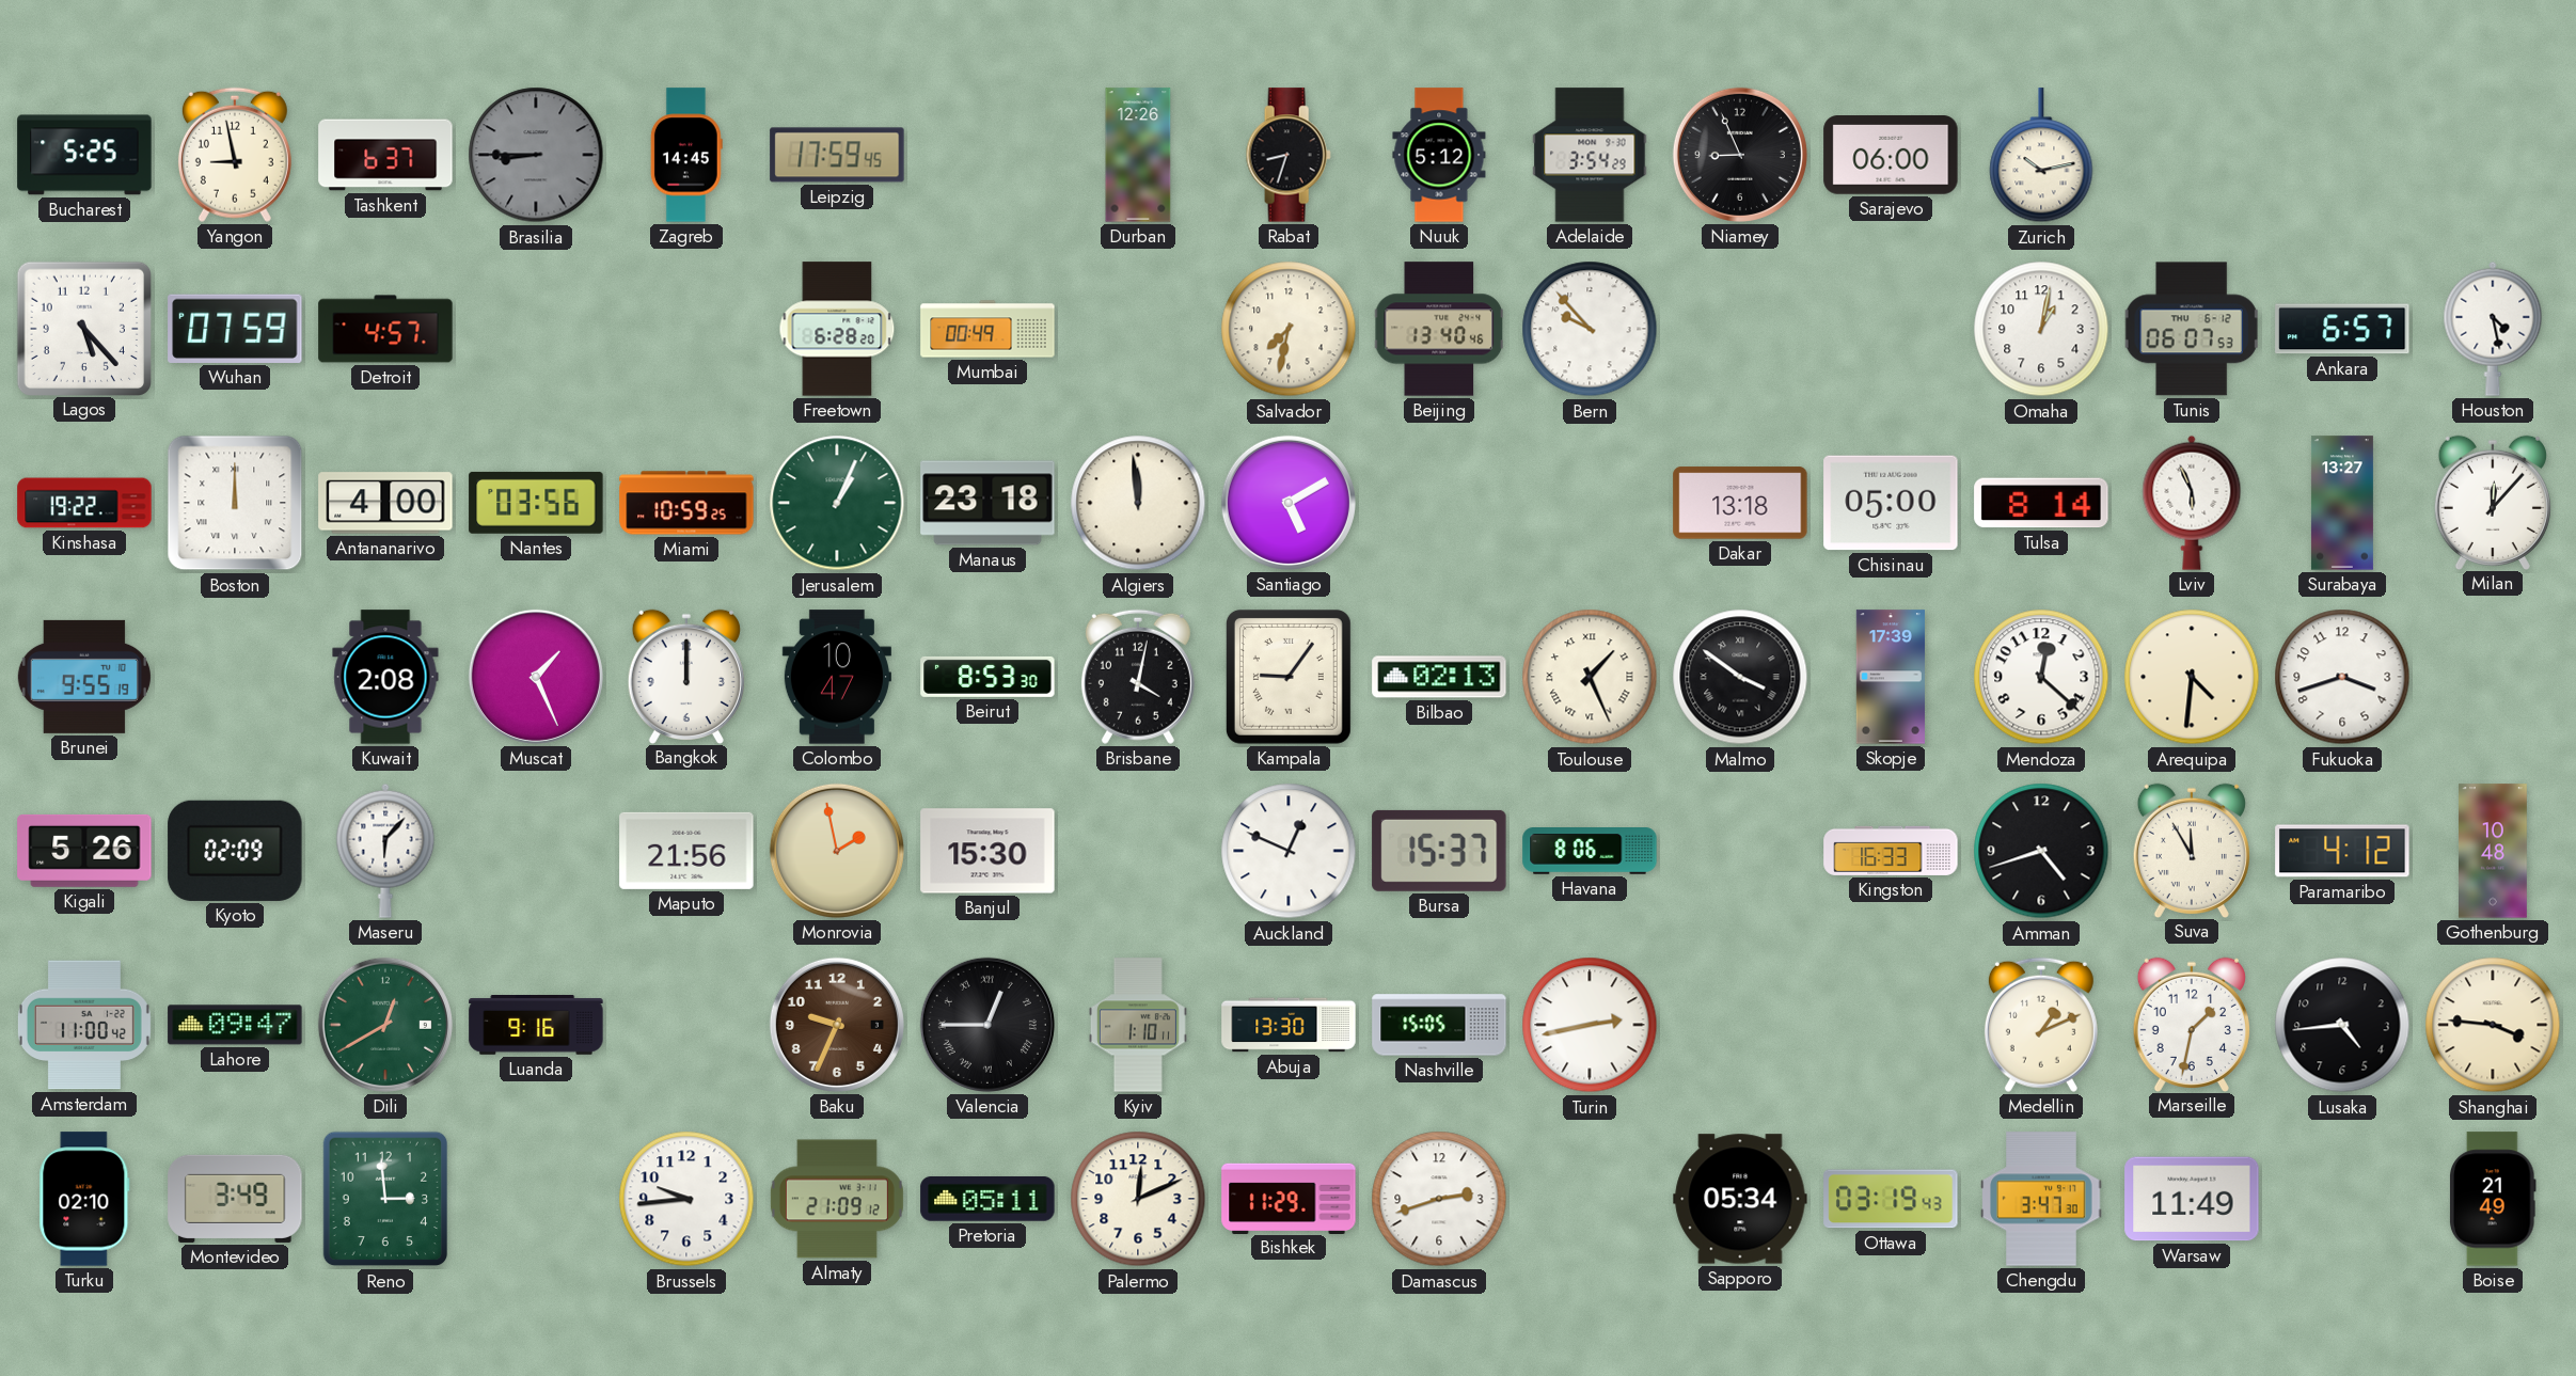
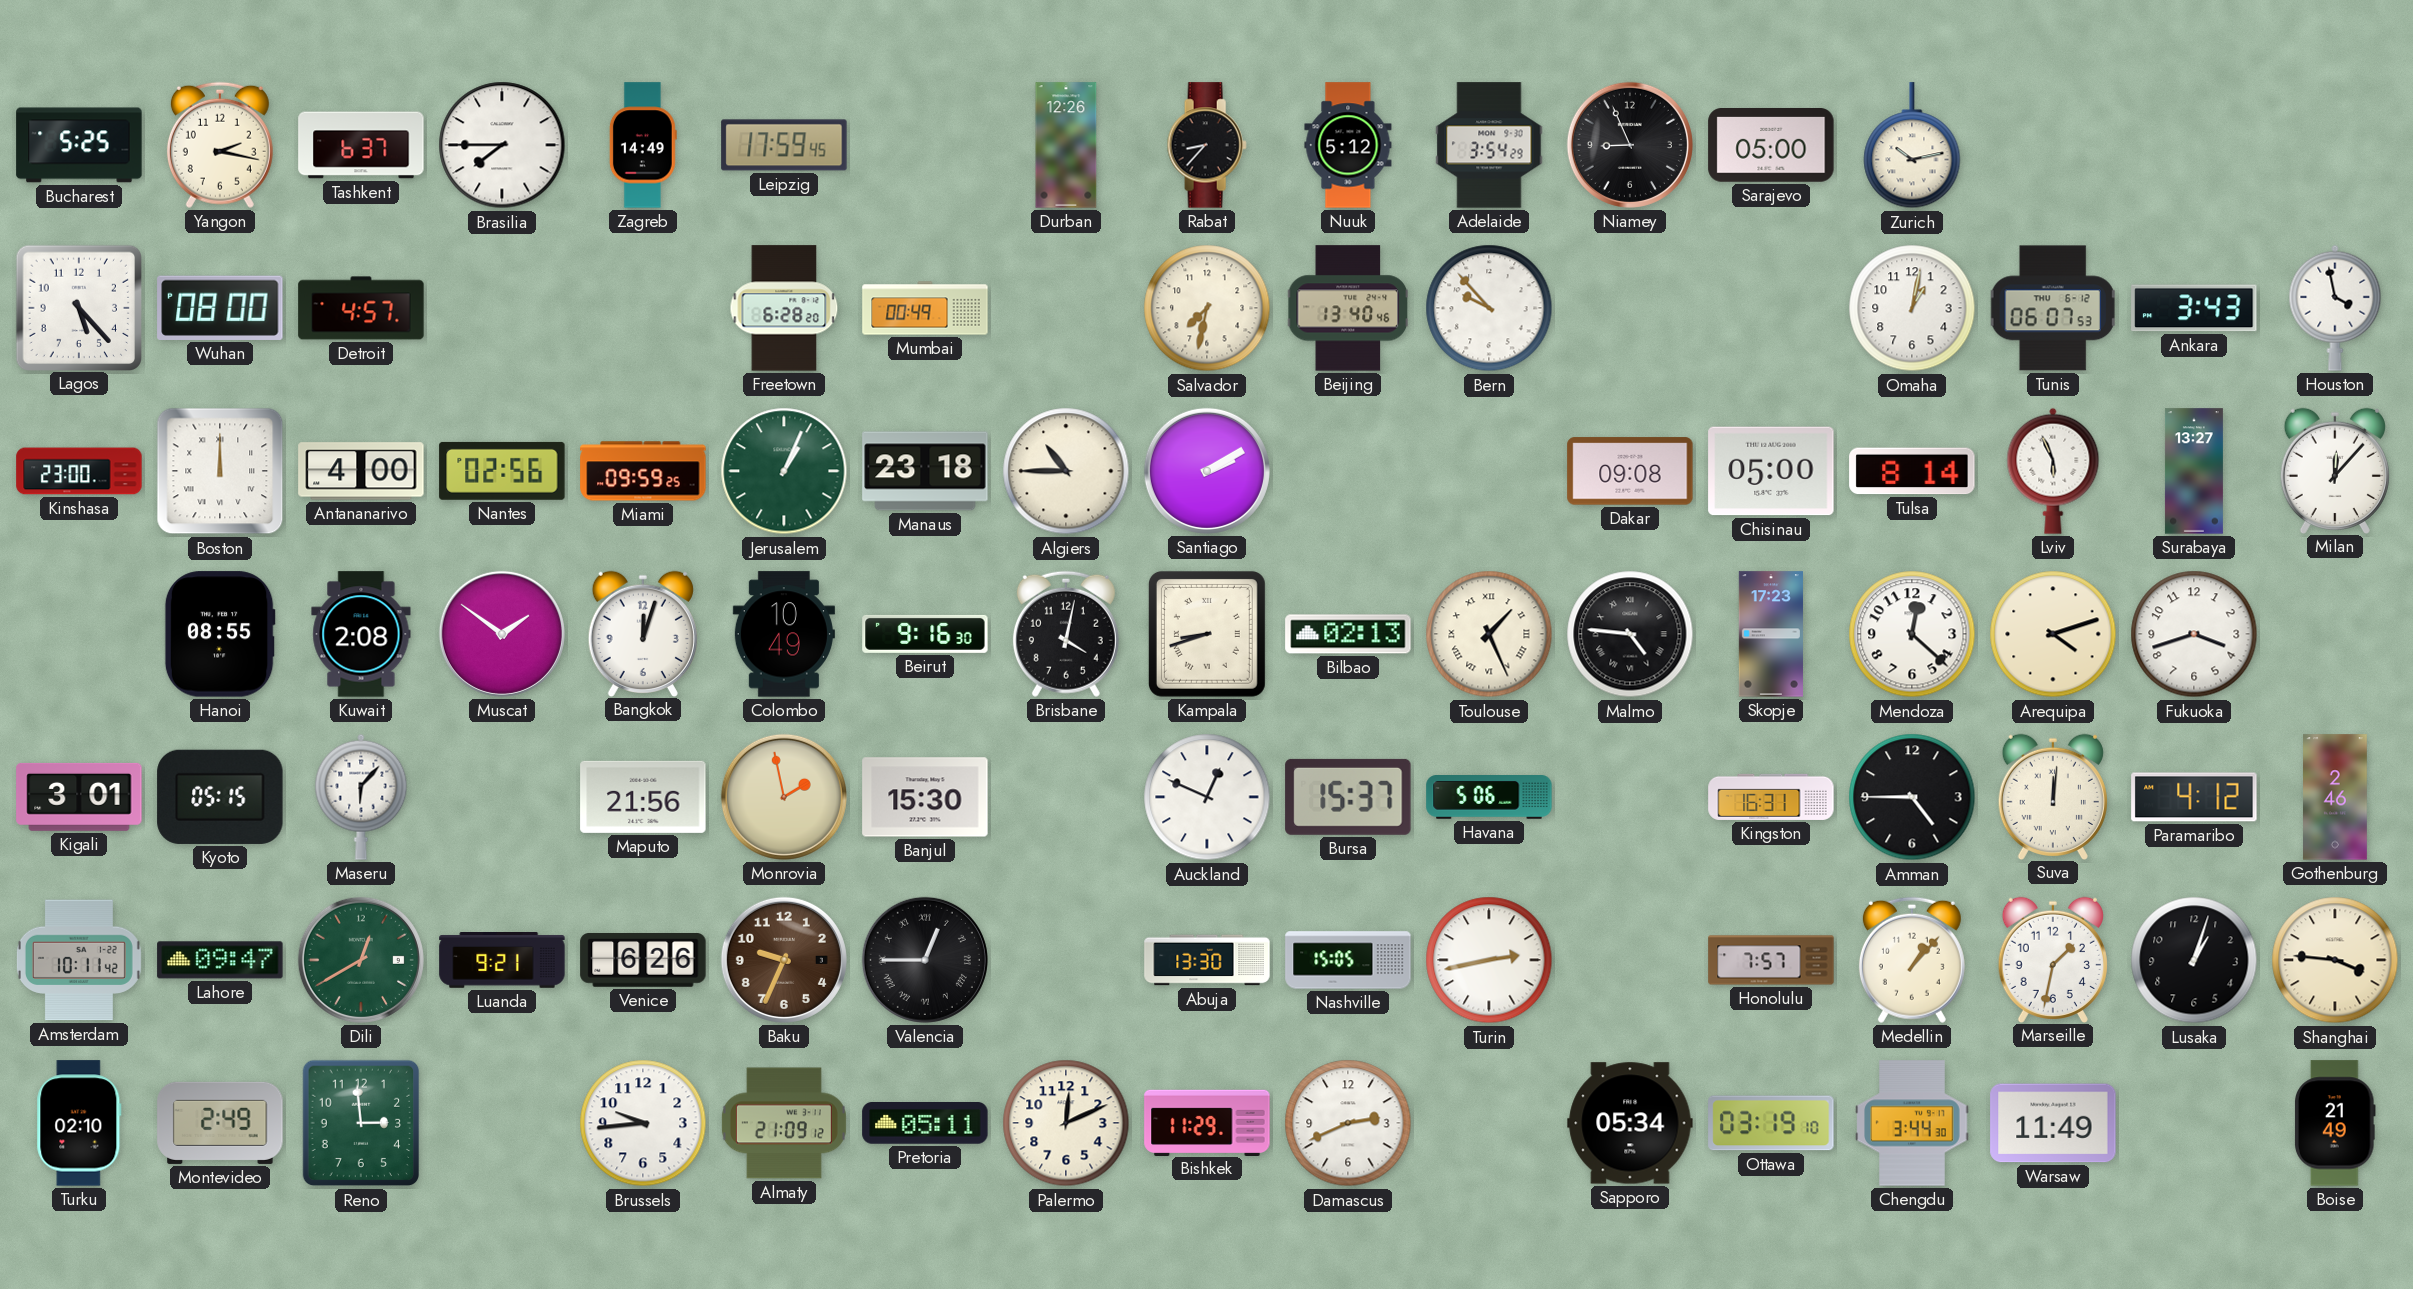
Yangon: 8:58 -> 2:17
Brasilia: 8:45 -> 7:45
Brasilia dial: grey -> white
Zagreb: 14:45 -> 14:49
Rabat: 8:33 -> 8:37
Sarajevo: 06:00 -> 05:00
Wuhan: 07:59 -> 08:00
Ankara: 6:57 -> 3:43
Houston: 4:28 -> 3:58
Kinshasa: 19:22 -> 23:00
Nantes: 03:56 -> 02:56
Miami: 10:59 -> 09:59
Algiers: 11:59 -> 10:45
Santiago: 5:10 -> 2:10
Dakar: 13:18 -> 09:08
Brunei: 9:55 -> none
Hanoi: none -> 08:55
Muscat: 1:26 -> 1:51
Bangkok: 12:00 -> 12:03
Colombo: 10:47 -> 10:49
Beirut: 8:53 -> 9:16
Kampala: 9:06 -> 8:42
Malmo: 3:51 -> 4:46
Skopje: 17:39 -> 17:23
Arequipa: 4:31 -> 4:12
Kigali: 5:26 -> 3:01
Kyoto: 02:09 -> 05:15
Havana: 8:06 -> 5:06
Kingston: 16:33 -> 16:31
Amman: 4:42 -> 4:45
Suva: 11:55 -> 12:01
Gothenburg: 10:48 -> 2:46
Amsterdam: 11:00 -> 10:11
Luanda: 9:16 -> 9:21
Venice: none -> 6:26
Kyiv: 1:10 -> none
Honolulu: none -> 7:57
Medellin: 1:11 -> 1:07
Lusaka: 4:44 -> 1:03
Montevideo: 3:49 -> 2:49
Damascus: 2:42 -> 2:41
Ottawa: 03:19:43 -> 03:19:10
Chengdu: 3:47 -> 3:44
